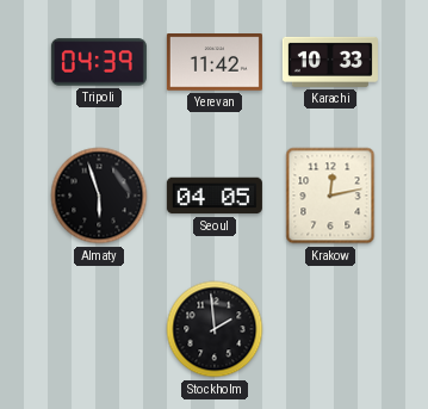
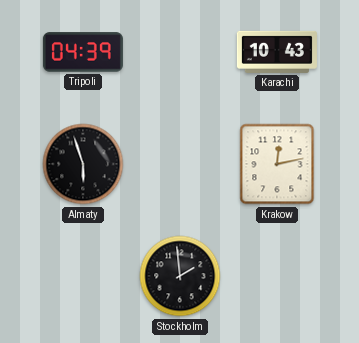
Yerevan: 11:42 -> none
Karachi: 10:33 -> 10:43
Seoul: 04:05 -> none
